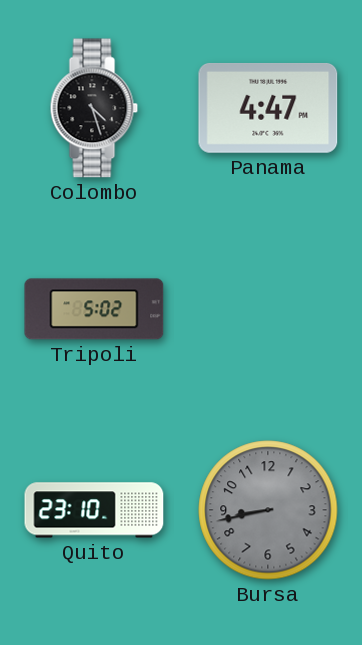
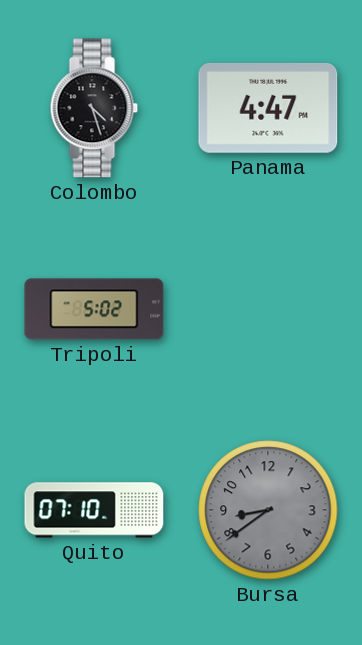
Quito: 23:10 -> 07:10
Bursa: 8:43 -> 8:39
